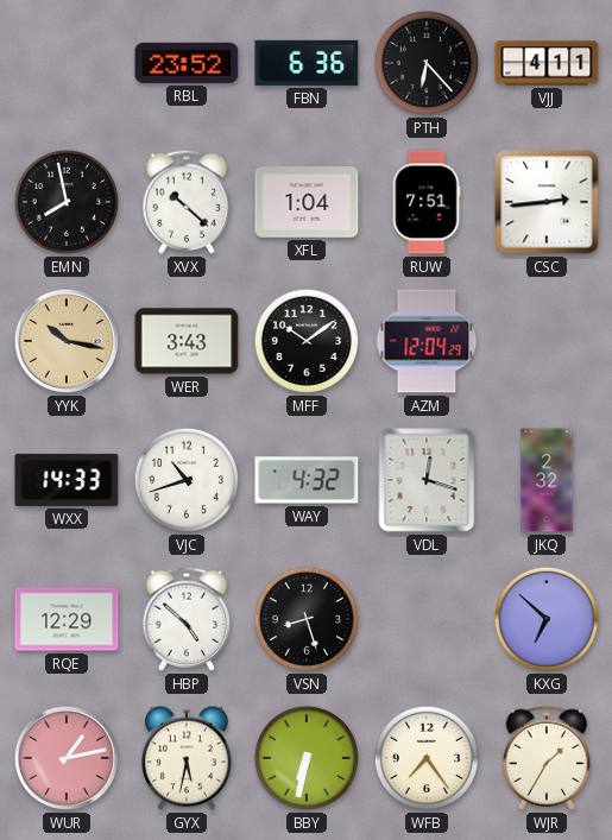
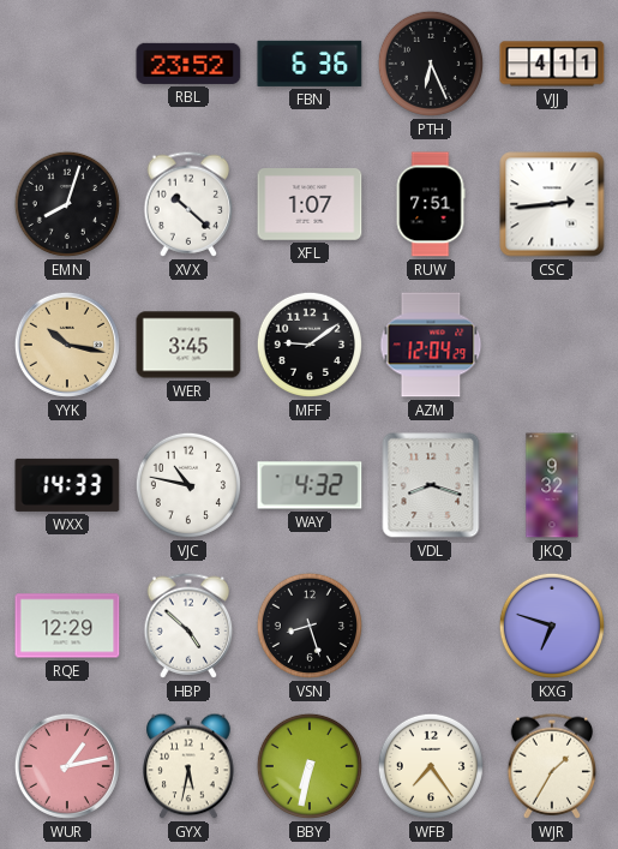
PTH: 6:23 -> 6:26
EMN: 7:58 -> 8:03
XFL: 1:04 -> 1:07
WER: 3:43 -> 3:45
MFF: 10:09 -> 9:09
VJC: 10:42 -> 10:47
VDL: 12:18 -> 8:18
JKQ: 2:32 -> 9:32
KXG: 6:52 -> 6:48
